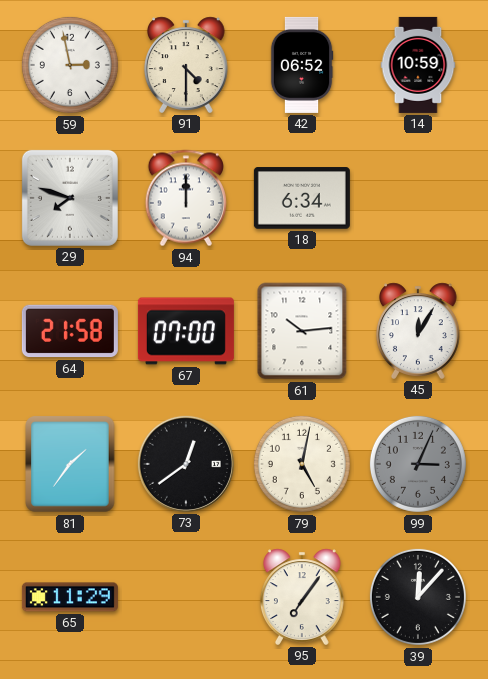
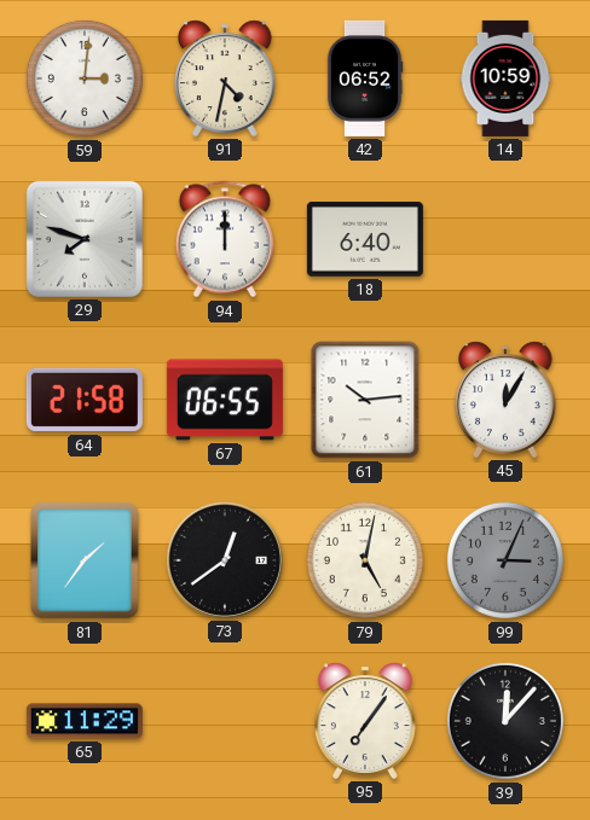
59: 2:58 -> 3:01
91: 4:30 -> 4:32
18: 6:34 -> 6:40
67: 07:00 -> 06:55
